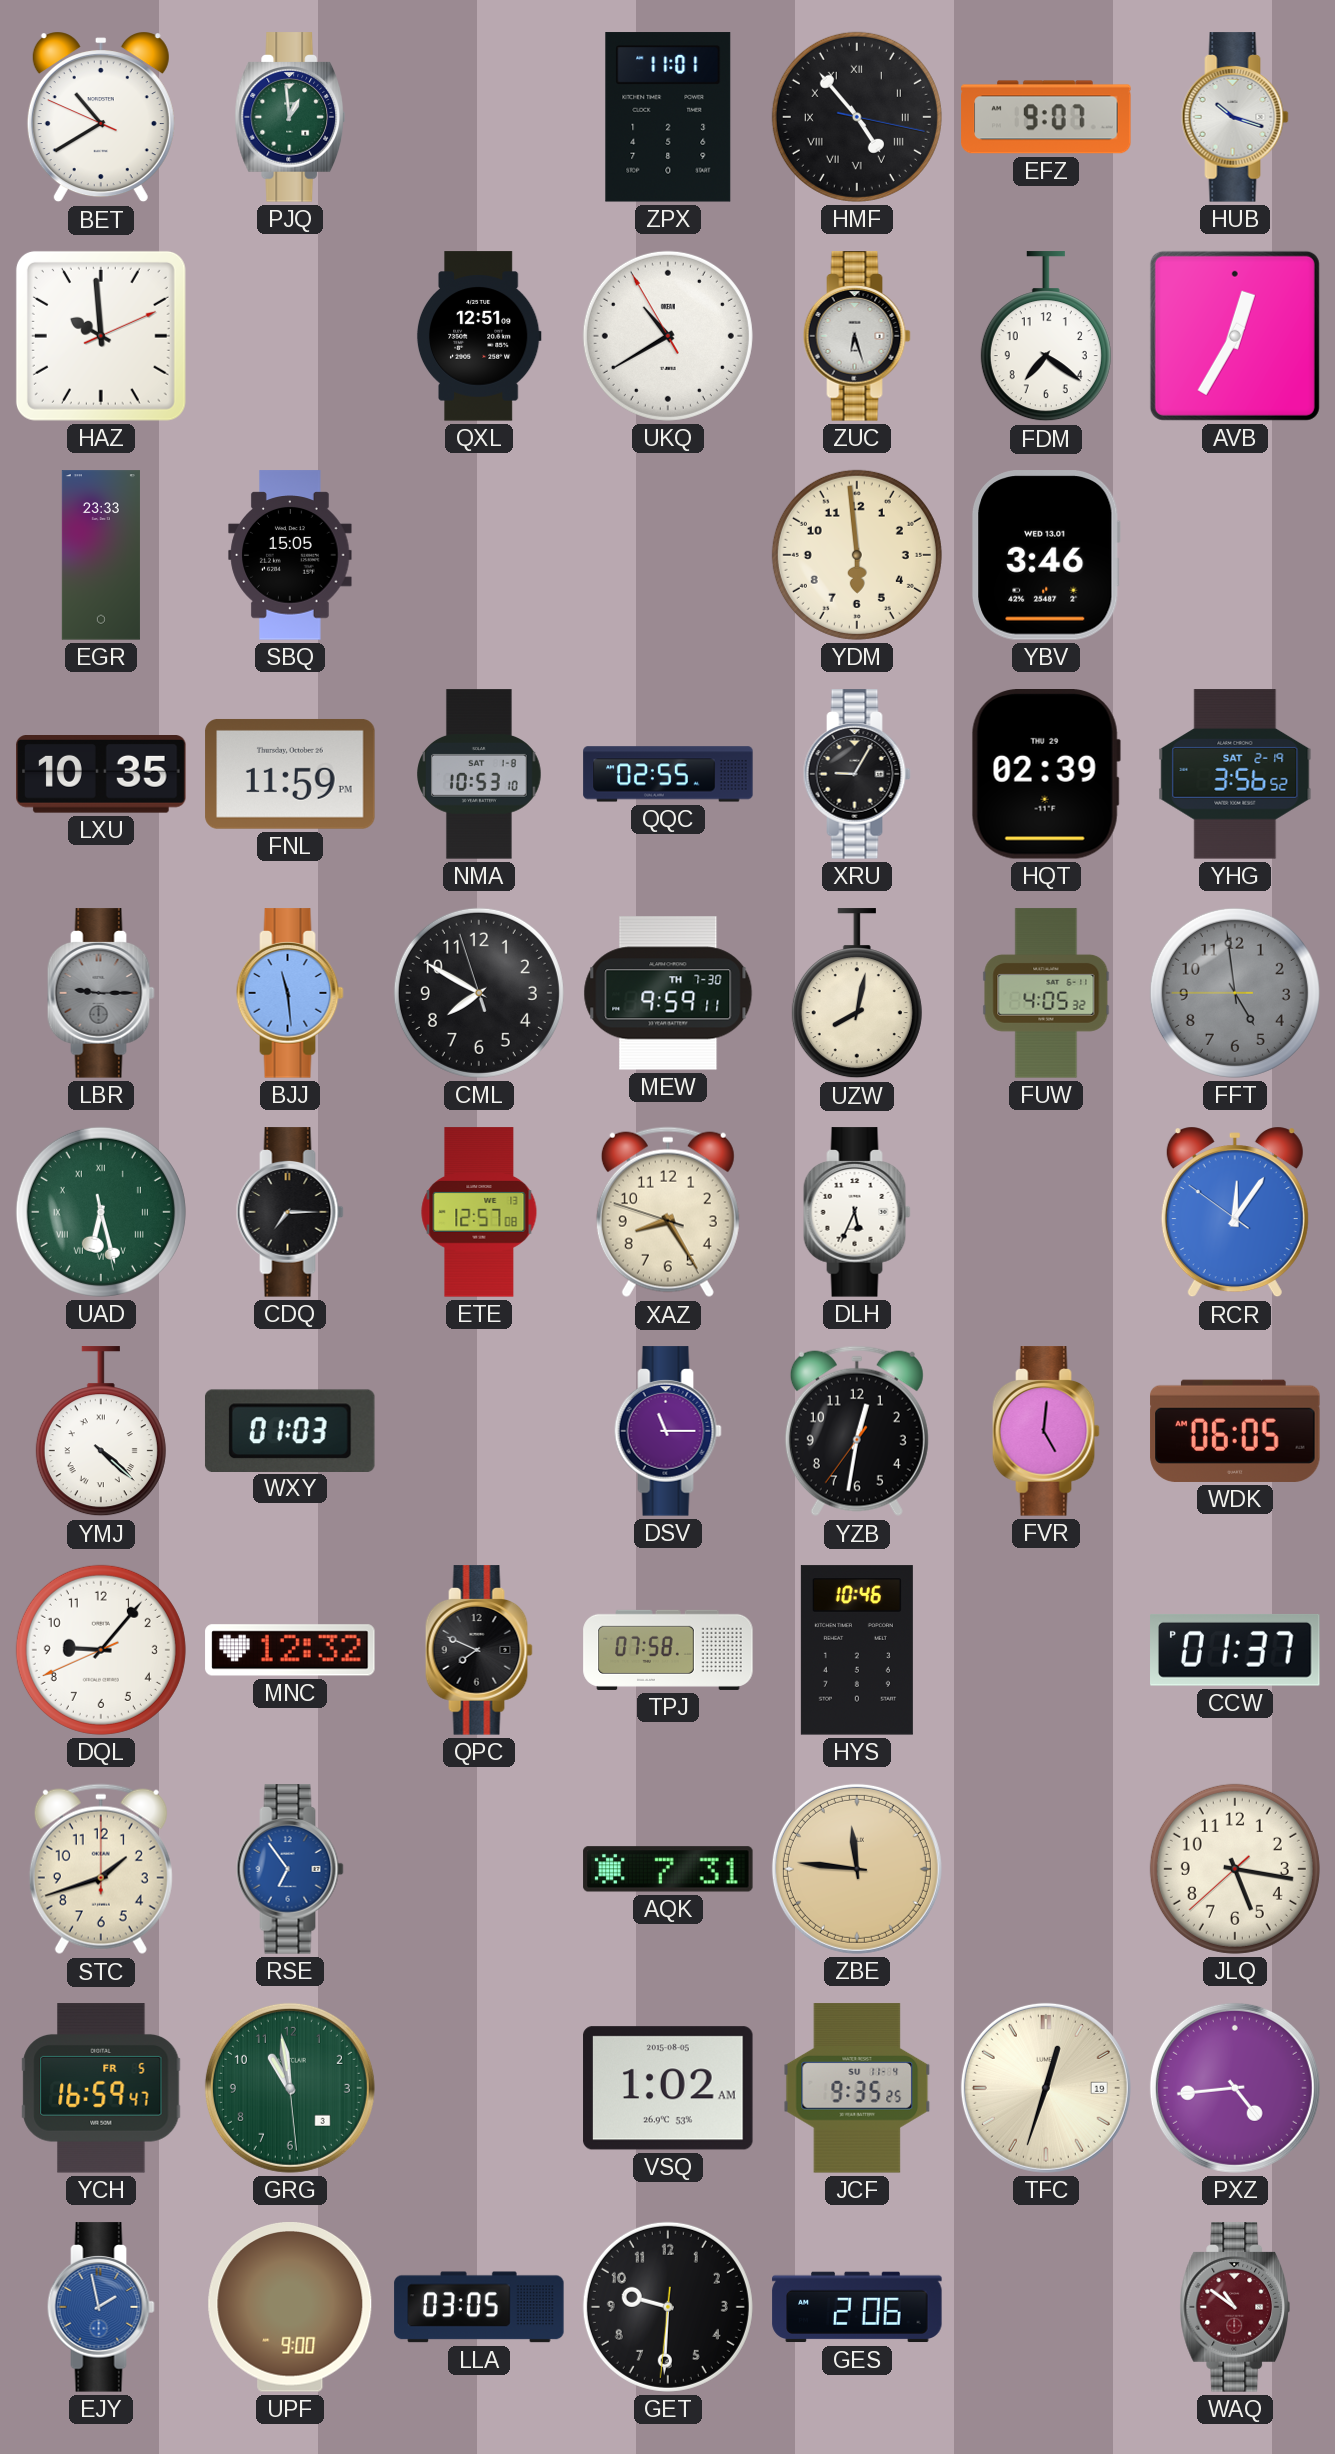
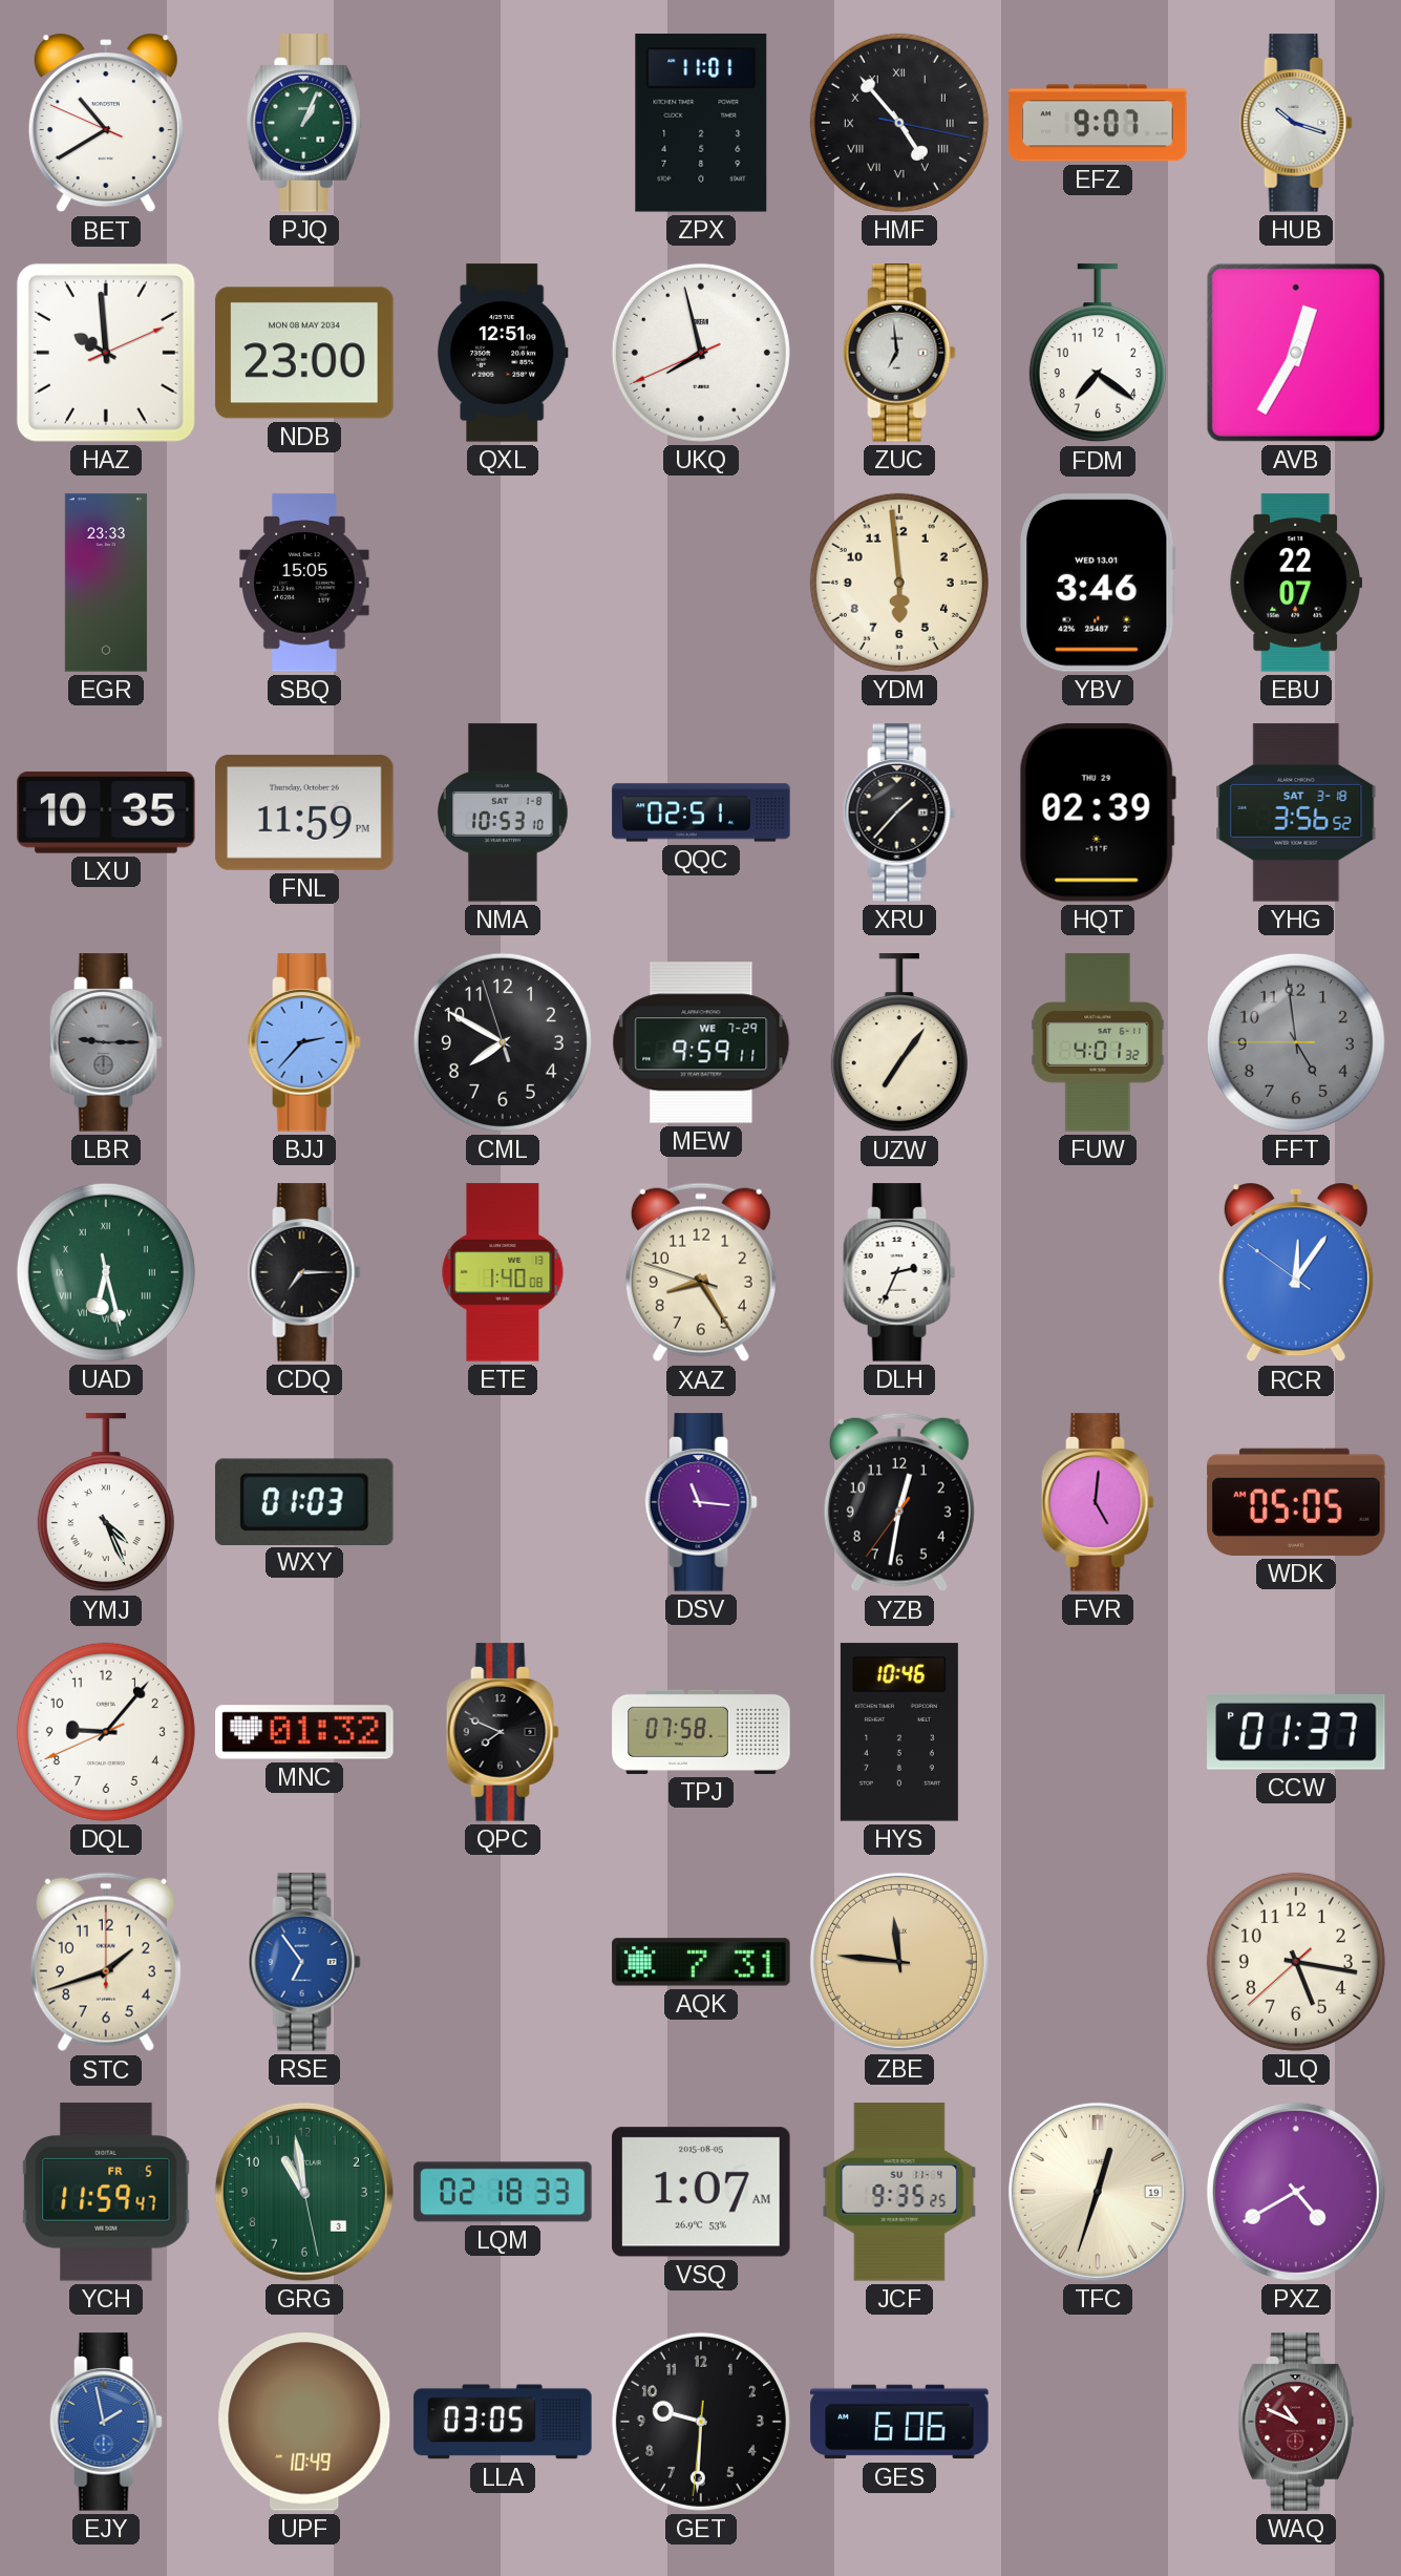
PJQ: 12:59 -> 1:04
NDB: none -> 23:00
UKQ: 10:39 -> 7:57
ZUC: 6:27 -> 6:59
EBU: none -> 22:07
QQC: 02:55 -> 02:51
XRU: 9:05 -> 1:37
YHG date: SAT 2-19 -> SAT 3-18
BJJ: 11:29 -> 2:37
MEW date: TH 7-30 -> WE 7-29
UZW: 8:02 -> 7:06
FUW: 4:05 -> 4:01
ETE: 12:57 -> 1:40
DLH: 5:34 -> 2:34
YMJ: 4:22 -> 4:26
DSV: 11:15 -> 11:16
WDK: 06:05 -> 05:05
MNC: 12:32 -> 01:32
YCH: 16:59 -> 11:59
GRG: 10:58:29 -> 10:58:28
LQM: none -> 02:18
VSQ: 1:02 -> 1:07
PXZ: 4:44 -> 4:40
UPF: 9:00 -> 10:49
GES: 2:06 -> 6:06
WAQ: 10:51 -> 10:49
